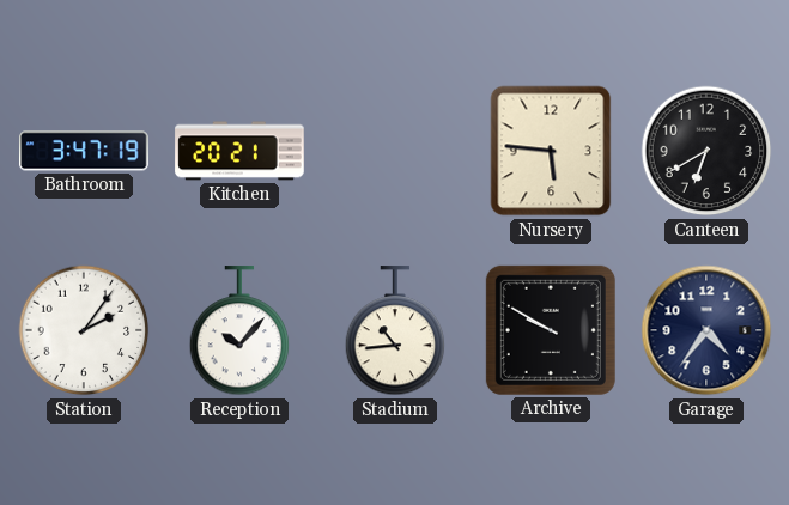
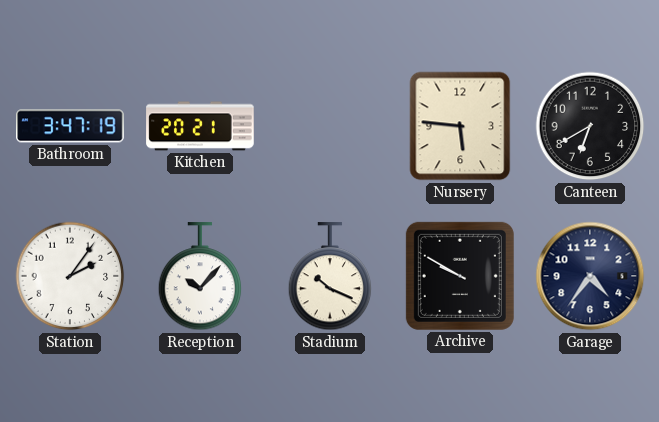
Stadium: 10:44 -> 10:19
